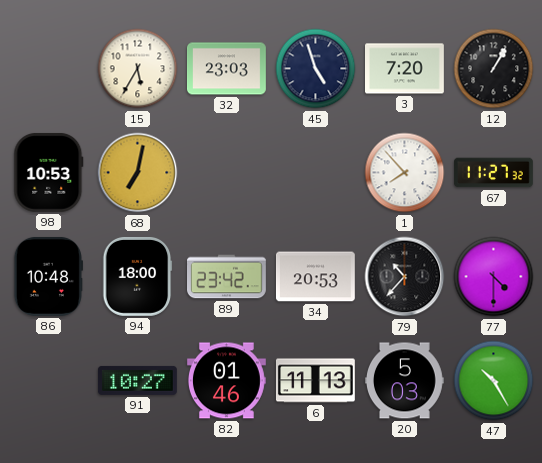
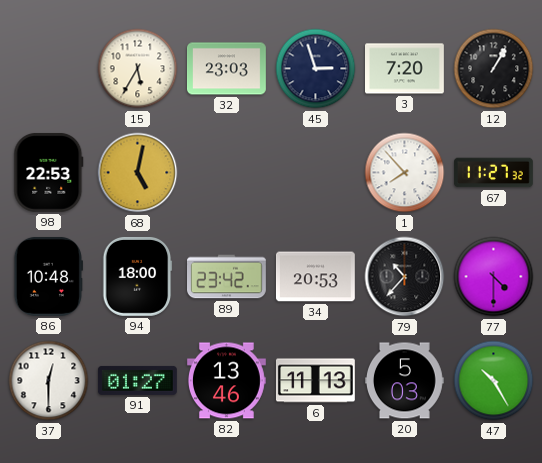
45: 4:57 -> 2:57
98: 10:53 -> 22:53
68: 7:02 -> 5:02
37: none -> 12:30
91: 10:27 -> 01:27
82: 01:46 -> 13:46
